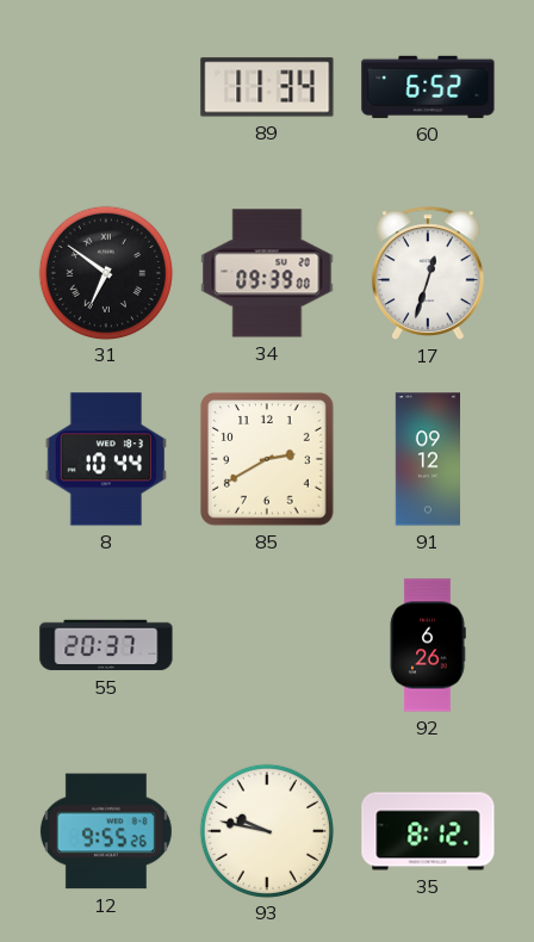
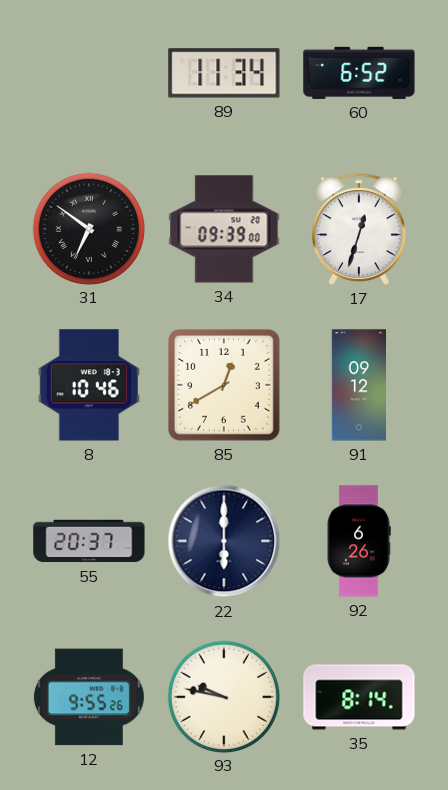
8: 10:44 -> 10:46
85: 2:40 -> 12:40
22: none -> 6:00
35: 8:12 -> 8:14
